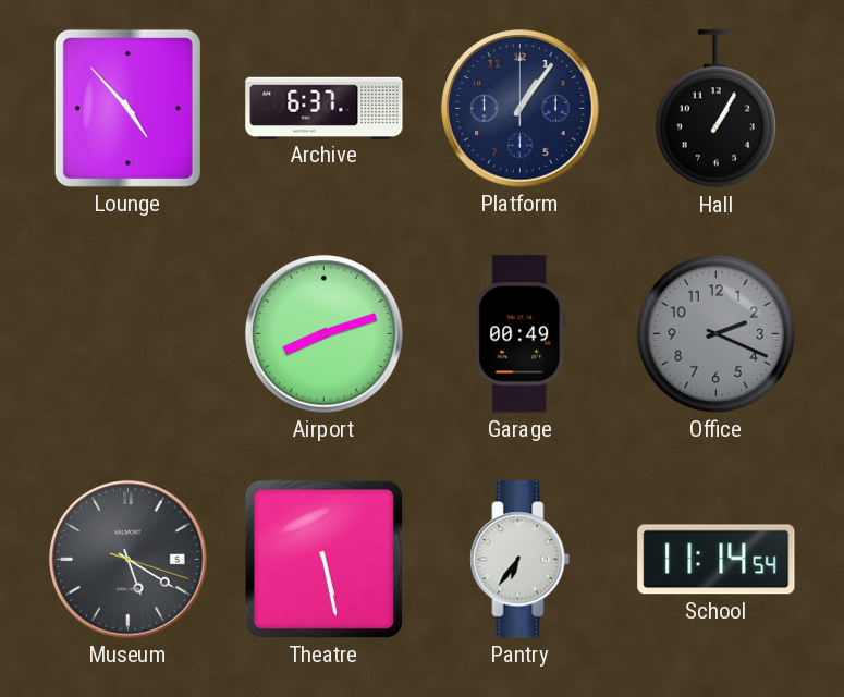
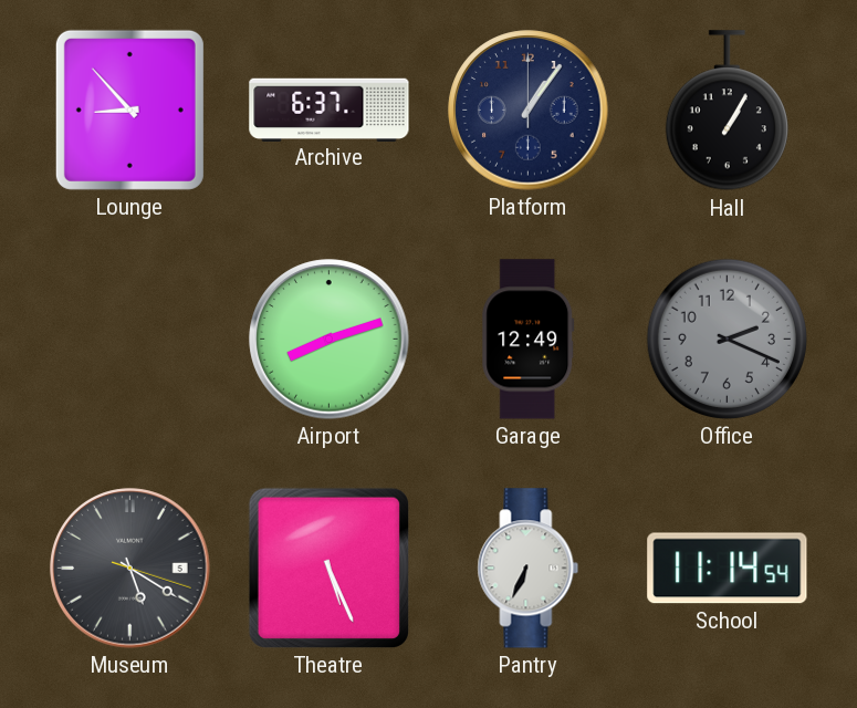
Lounge: 4:53 -> 8:53
Garage: 00:49 -> 12:49
Theatre: 5:28 -> 5:26
Pantry: 6:36 -> 6:34
